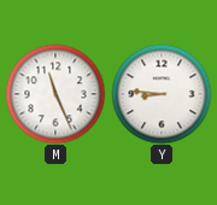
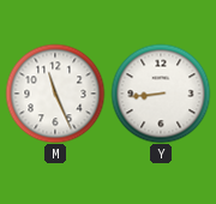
Y: 8:46 -> 8:44
